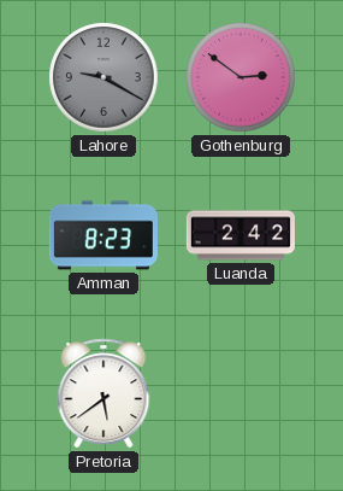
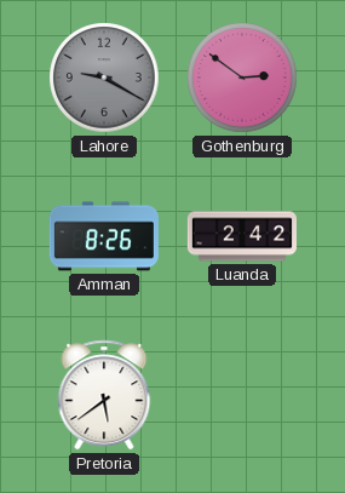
Amman: 8:23 -> 8:26
